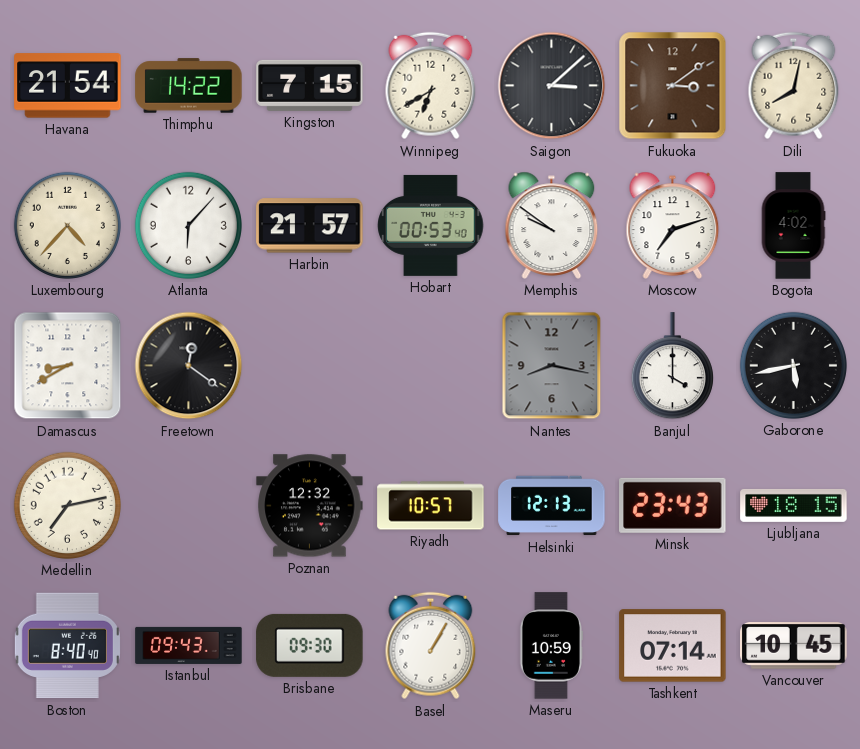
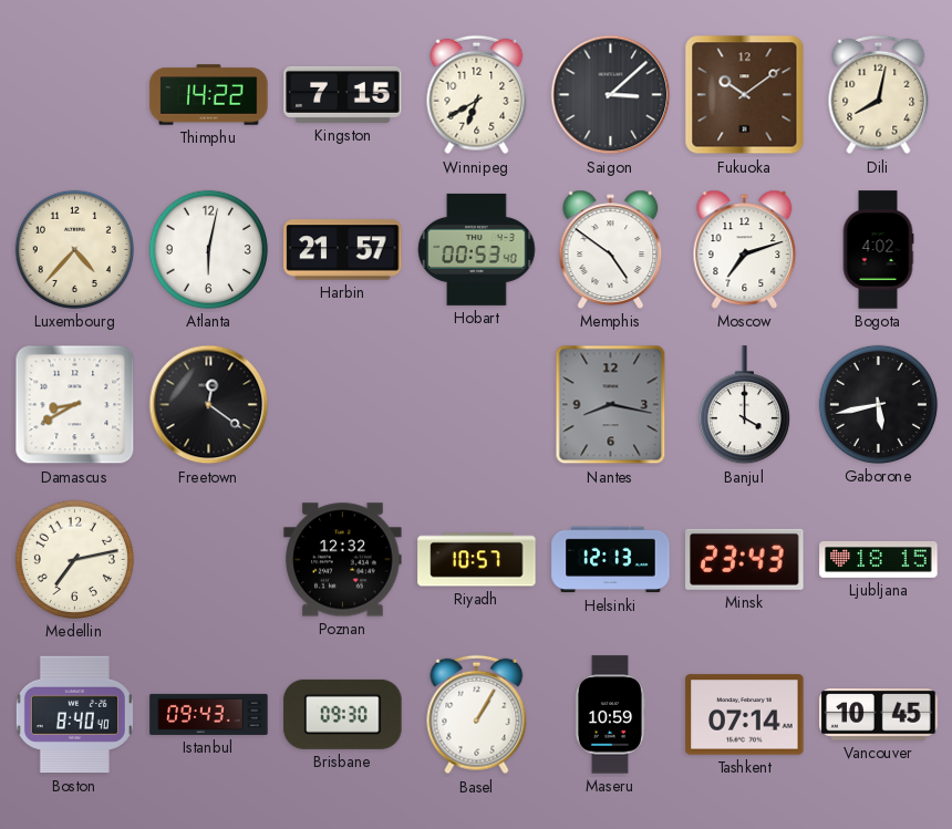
Havana: 21:54 -> none
Fukuoka: 3:09 -> 10:09
Atlanta: 6:07 -> 6:02
Memphis: 9:51 -> 4:51
